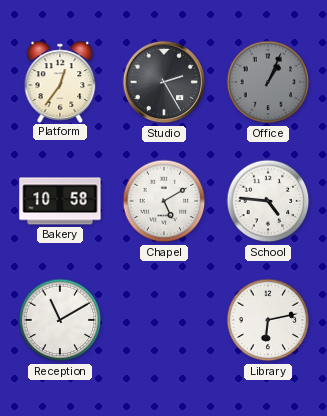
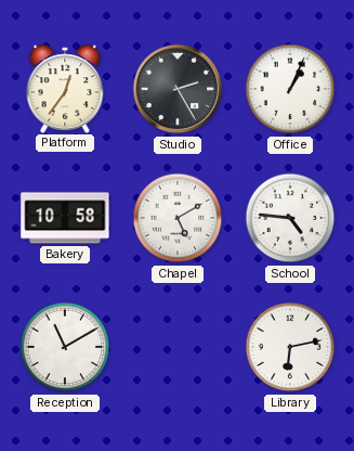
Office dial: grey -> white
